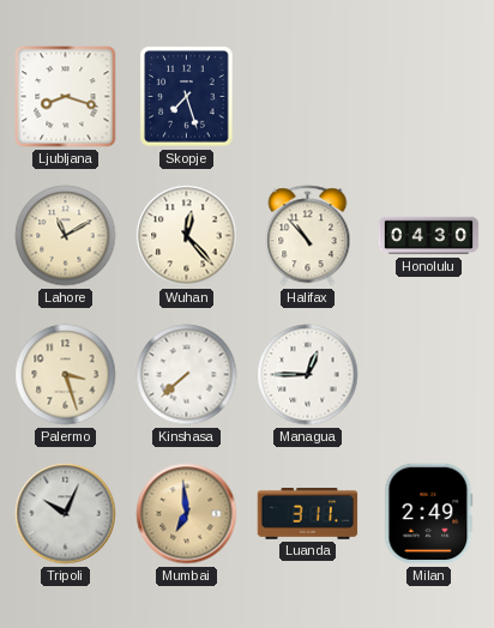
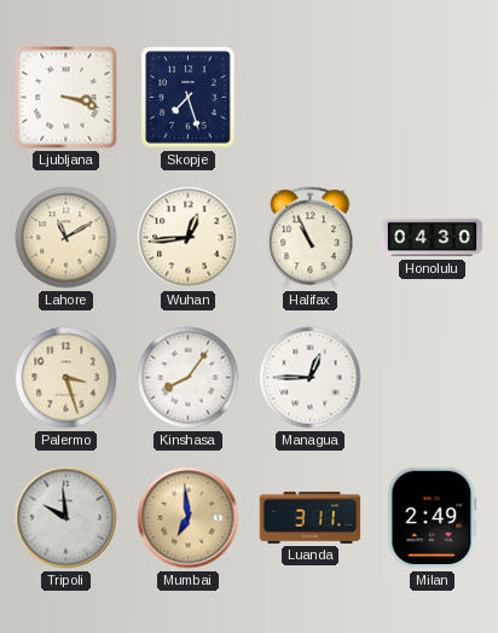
Ljubljana: 8:18 -> 3:18
Wuhan: 12:23 -> 12:44
Halifax: 10:53 -> 10:56
Kinshasa: 7:38 -> 8:06
Tripoli: 10:04 -> 9:59
